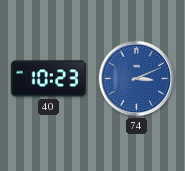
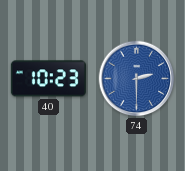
74: 3:11 -> 2:30
